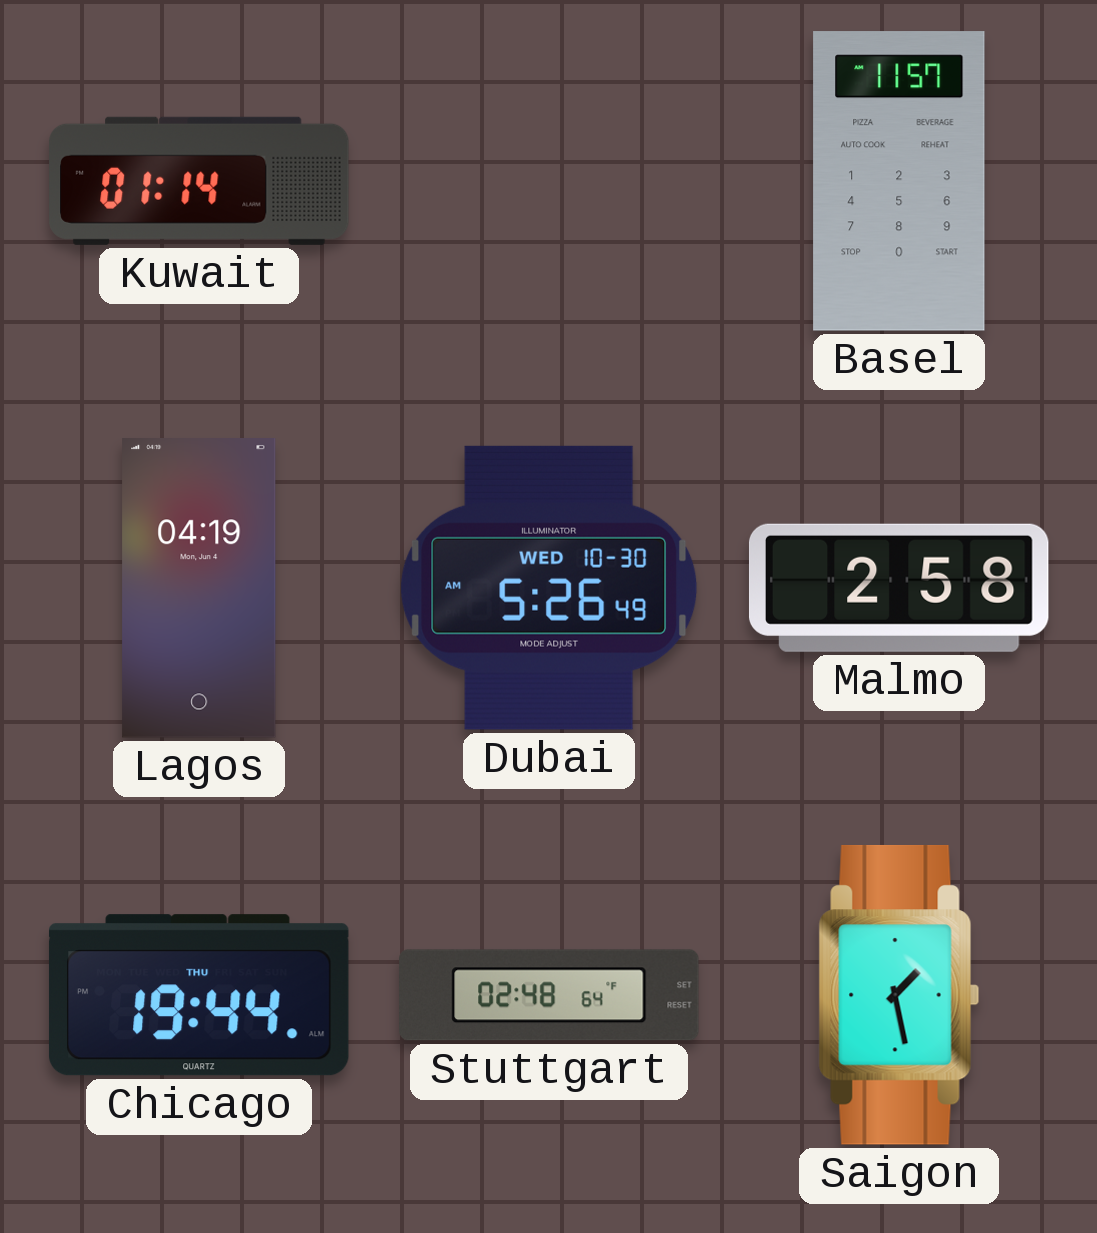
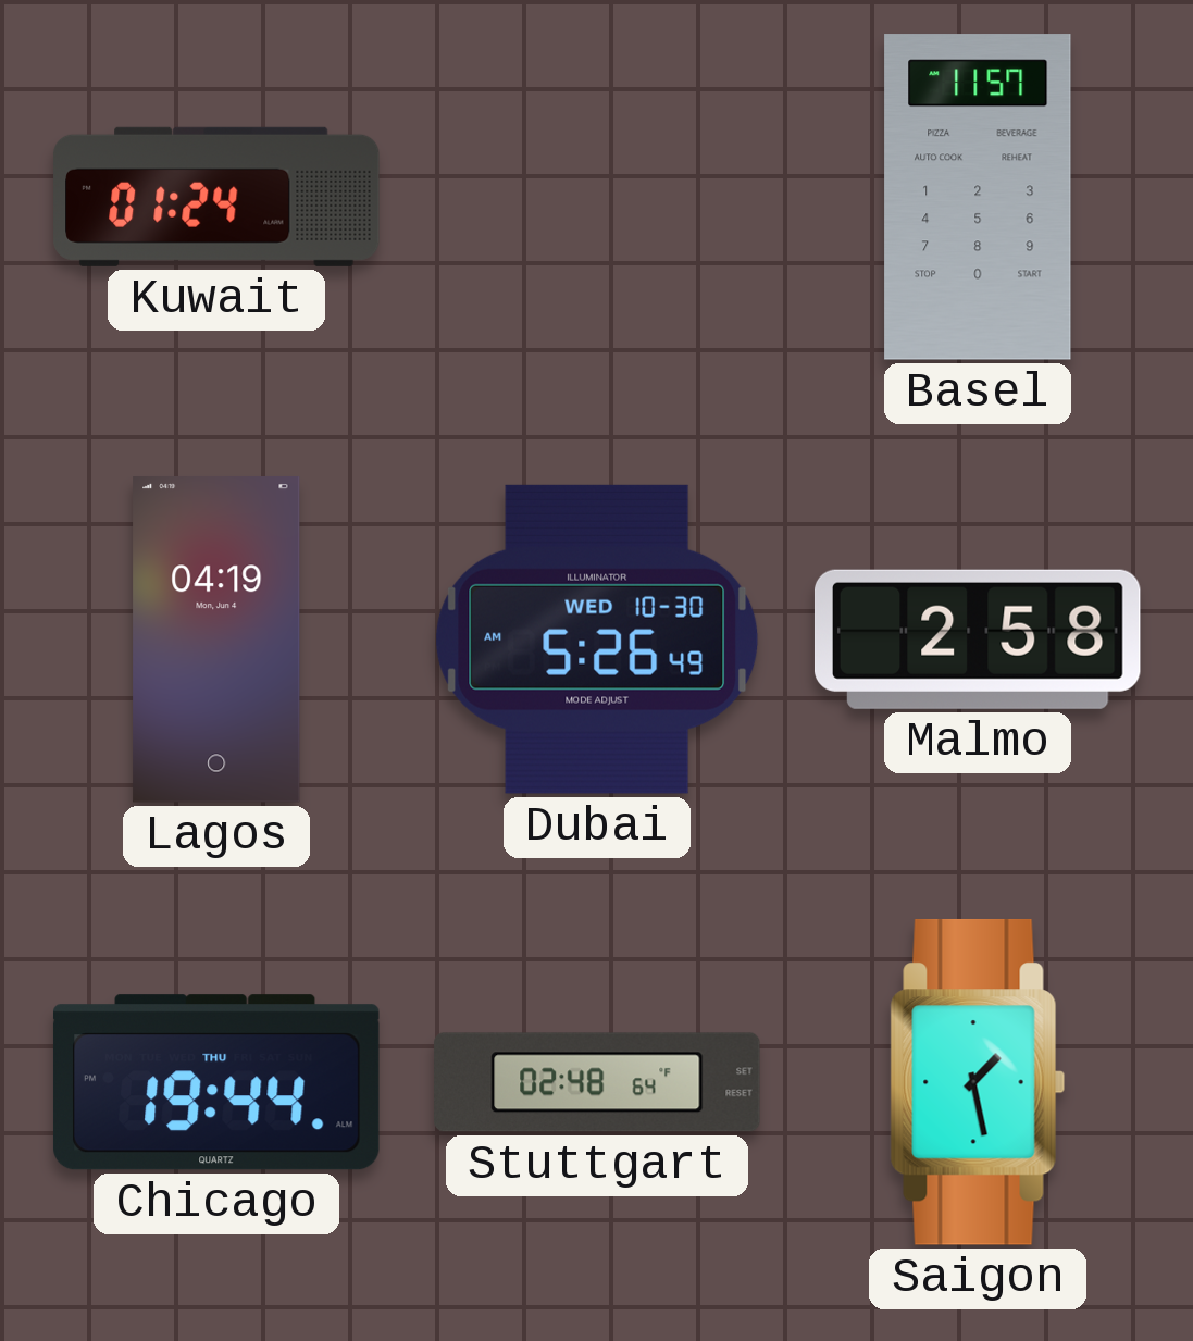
Kuwait: 01:14 -> 01:24
